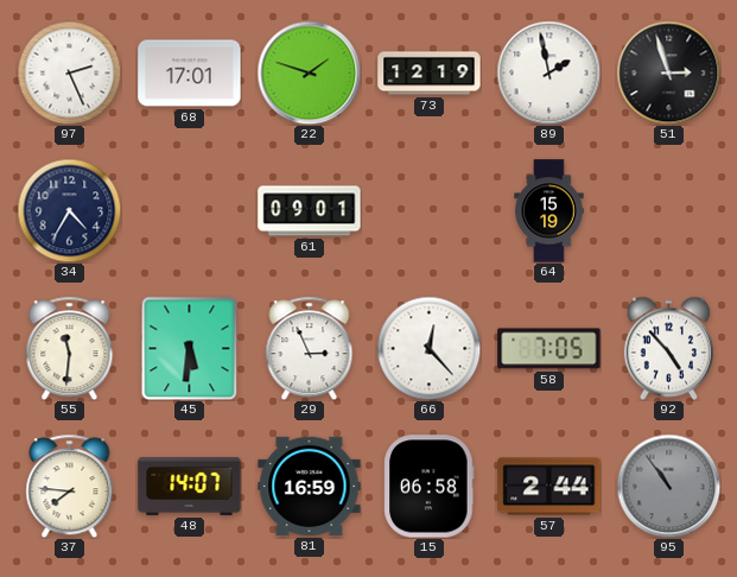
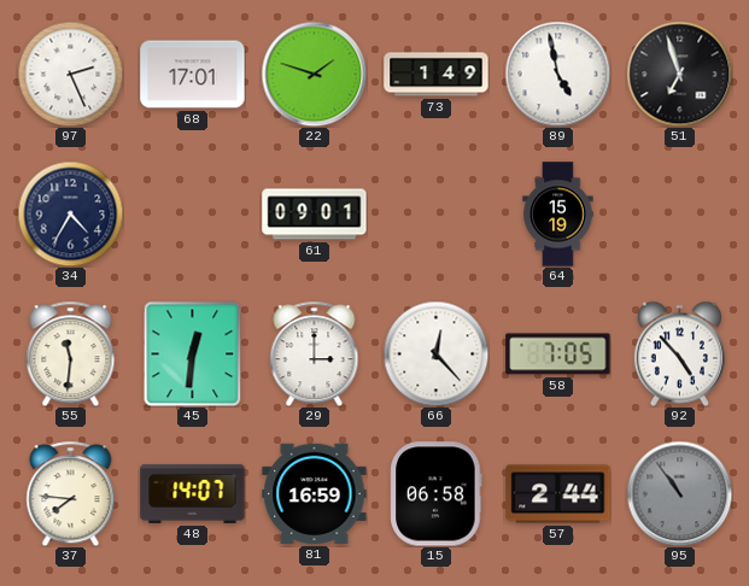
73: 12:19 -> 1:49
89: 1:58 -> 4:58
51: 2:57 -> 6:57
45: 5:31 -> 12:31
29: 2:56 -> 3:00
